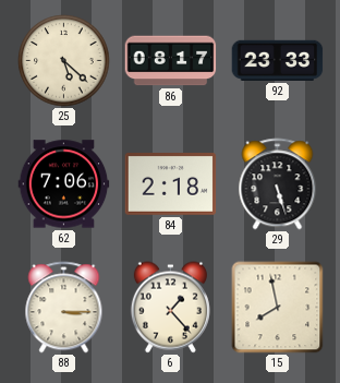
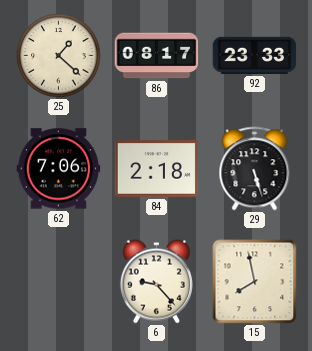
25: 5:22 -> 1:22
88: 3:15 -> none
6: 1:23 -> 9:23
